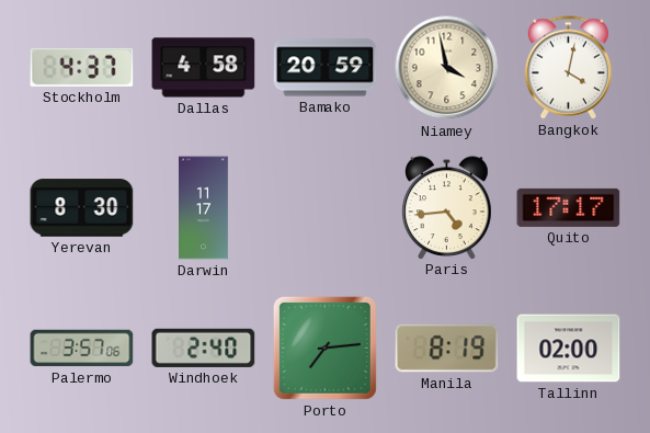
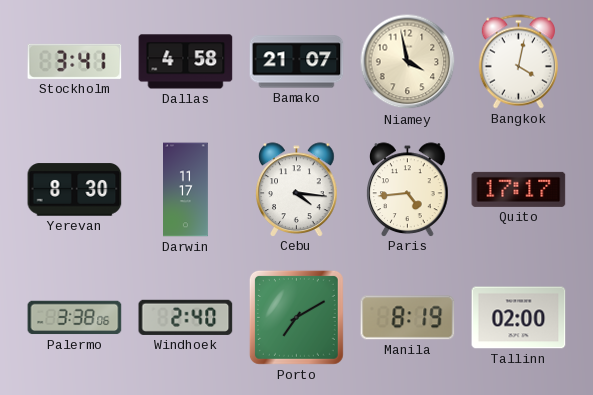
Stockholm: 4:37 -> 3:41
Bamako: 20:59 -> 21:07
Cebu: none -> 4:16
Palermo: 3:57 -> 3:38
Porto: 7:14 -> 7:10
